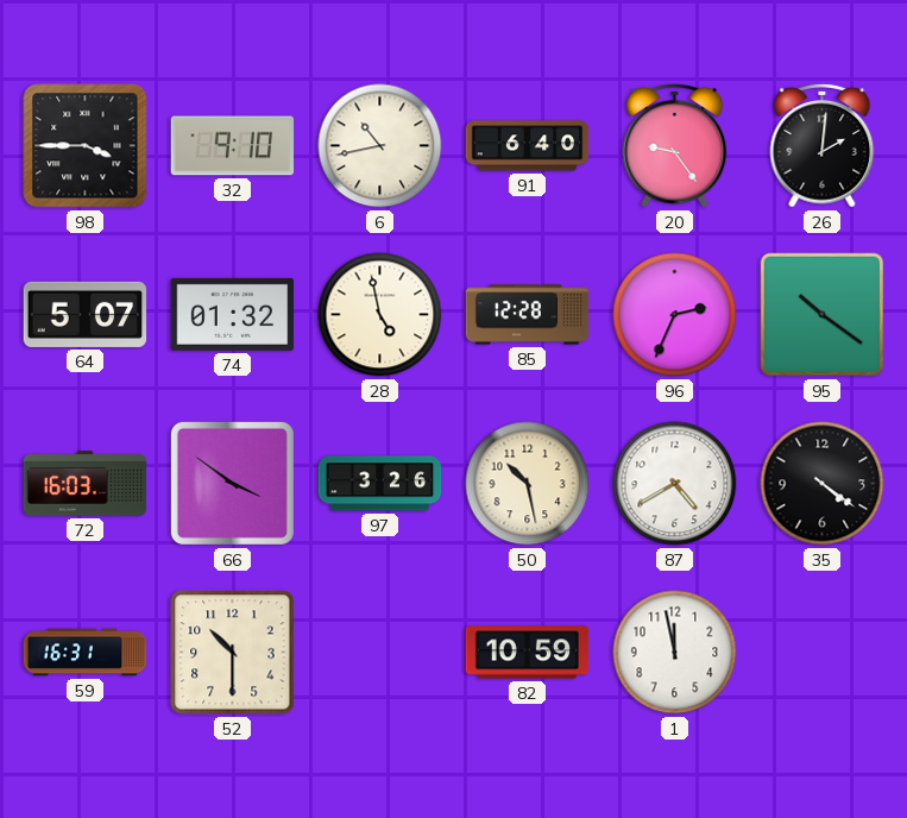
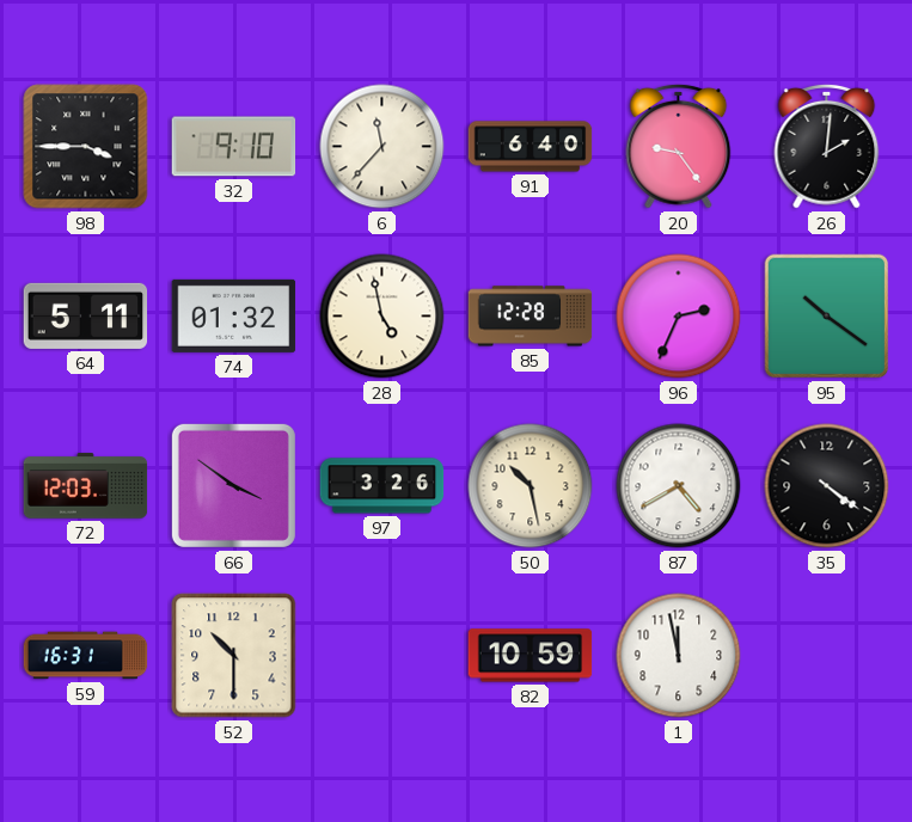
6: 10:43 -> 11:37
64: 5:07 -> 5:11
72: 16:03 -> 12:03
